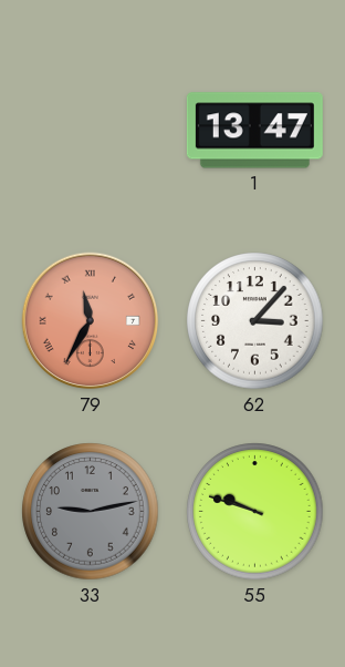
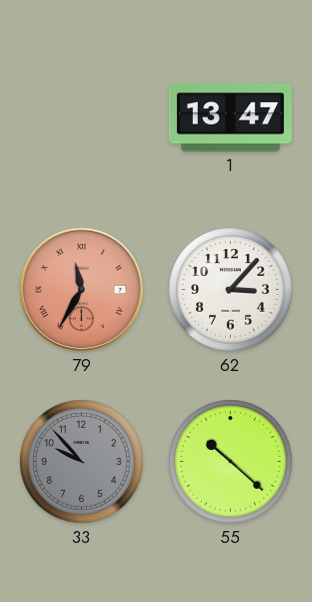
33: 9:13 -> 9:53
55: 9:48 -> 10:22
